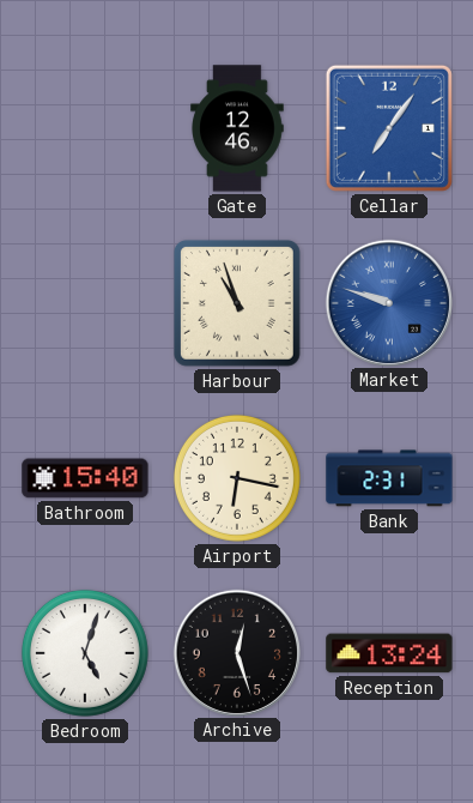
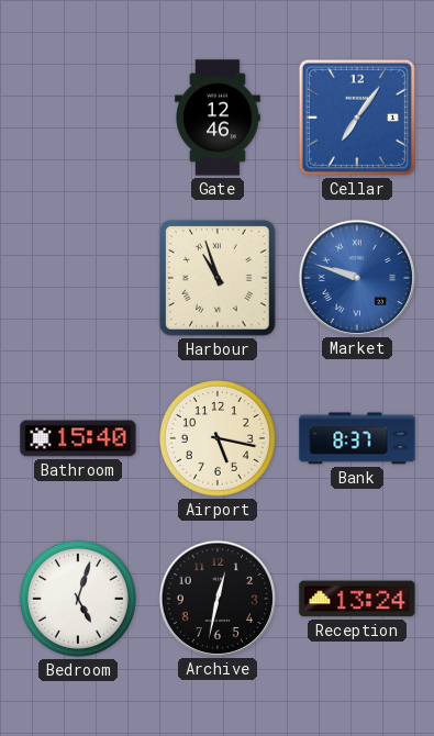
Airport: 6:17 -> 5:17
Bank: 2:31 -> 8:37
Archive: 12:27 -> 12:32
